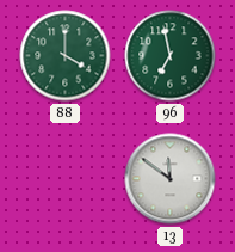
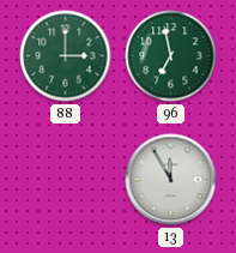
88: 4:00 -> 3:00
13: 11:51 -> 11:55
